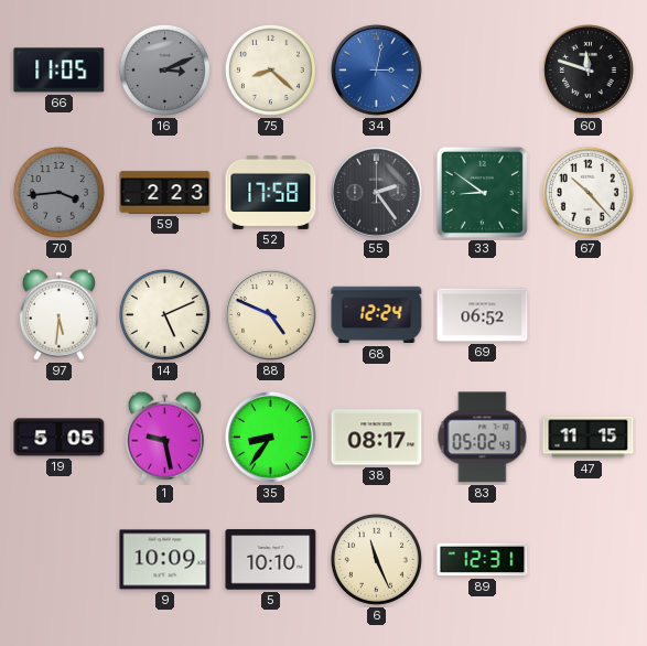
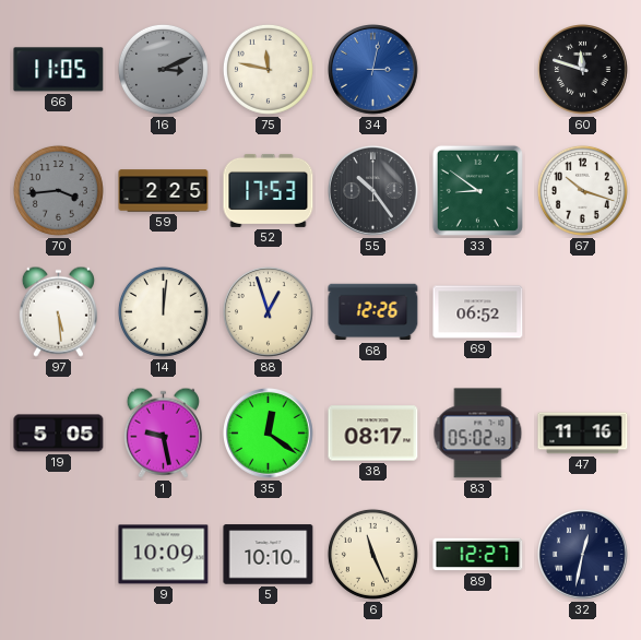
75: 8:22 -> 11:47
59: 2:23 -> 2:25
52: 17:58 -> 17:53
55: 2:24 -> 10:24
67: 10:23 -> 10:18
97: 5:31 -> 5:29
14: 5:11 -> 12:01
88: 4:49 -> 12:57
68: 12:24 -> 12:26
35: 8:36 -> 12:21
47: 11:15 -> 11:16
89: 12:31 -> 12:27
32: none -> 12:32
